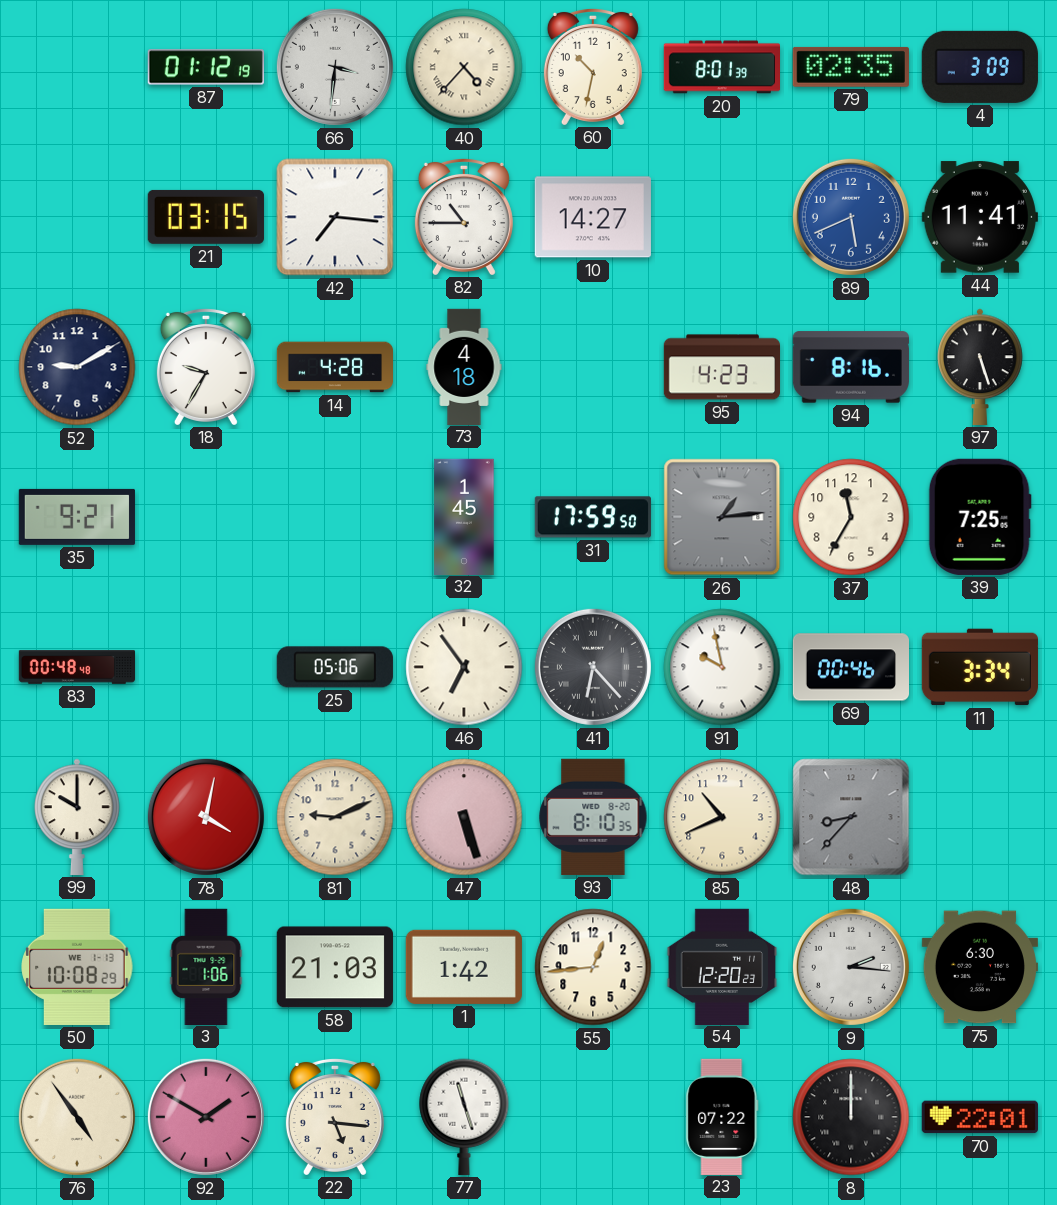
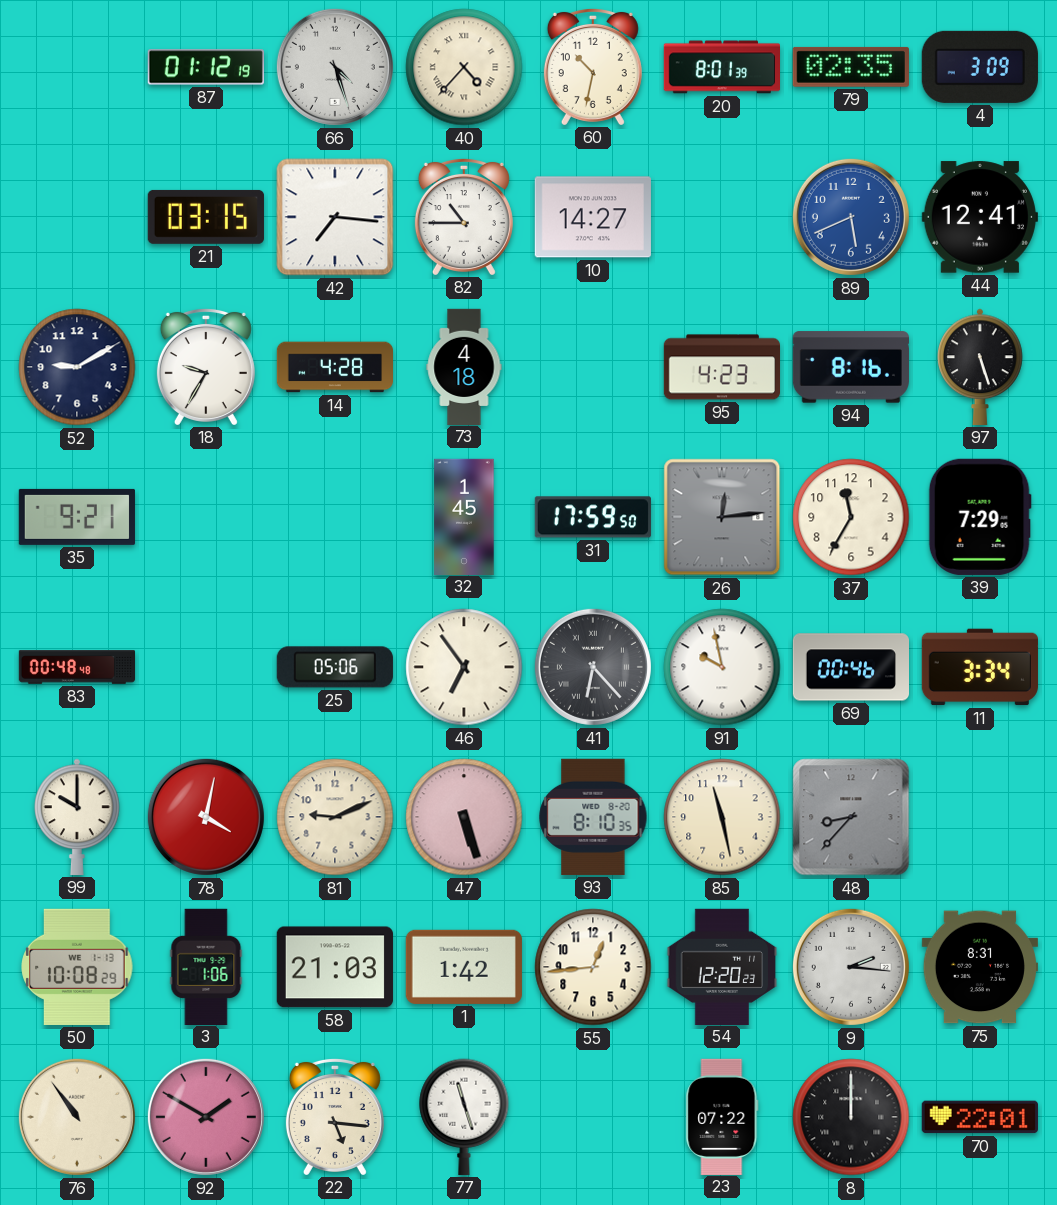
66: 3:31 -> 4:27
44: 11:41 -> 12:41
26: 1:14 -> 12:14
39: 7:25 -> 7:29
85: 10:41 -> 11:28
75: 6:30 -> 8:31
76: 4:54 -> 10:54
